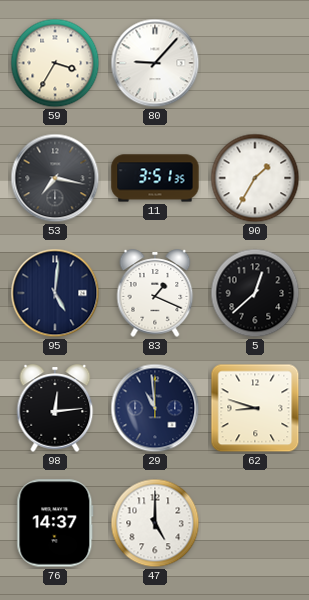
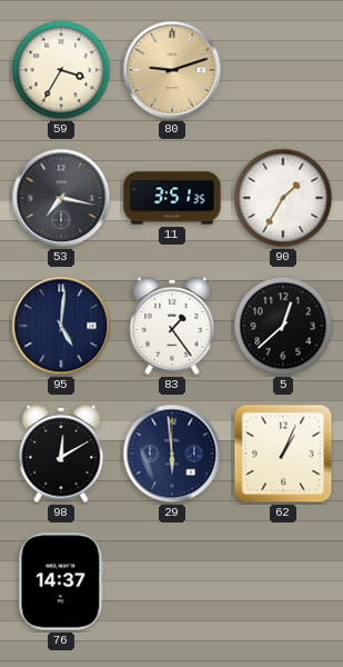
80: 9:07 -> 9:12
80 dial: white -> champagne
83: 1:19 -> 1:24
98: 12:14 -> 12:10
29: 10:59 -> 5:59
62: 8:48 -> 1:04
47: 5:00 -> none
